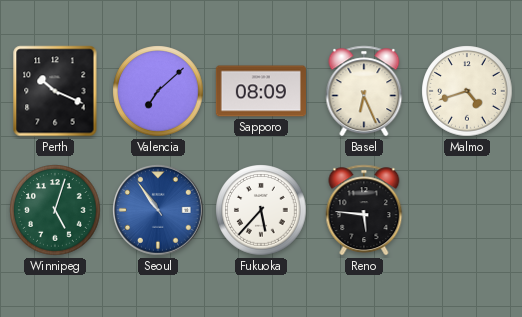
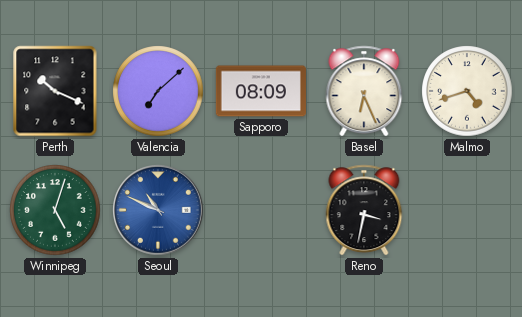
Seoul: 10:54 -> 10:49
Fukuoka: 5:37 -> none
Reno: 5:46 -> 3:32
